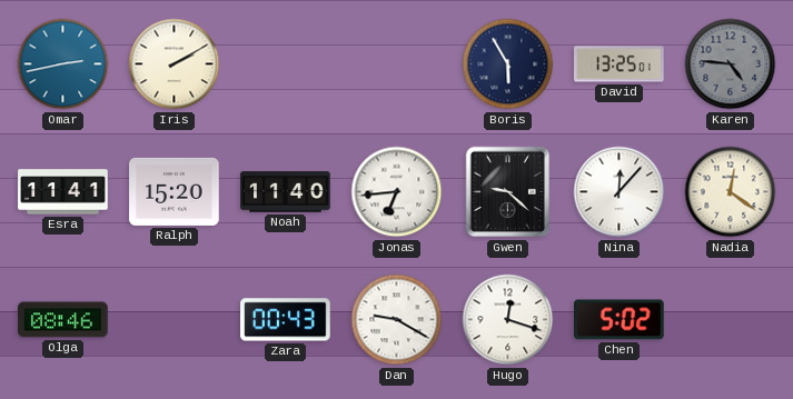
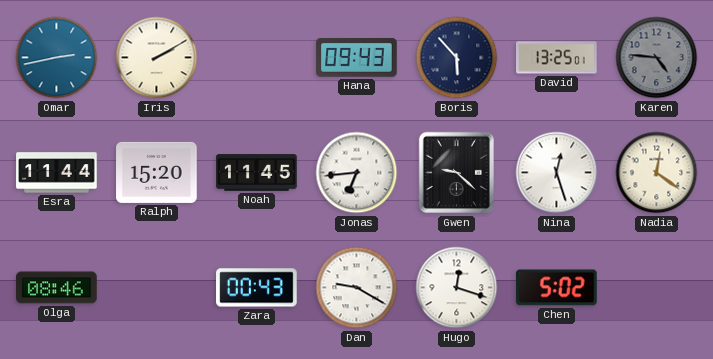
Hana: none -> 09:43
Boris: 5:55 -> 5:53
Esra: 11:41 -> 11:44
Noah: 11:40 -> 11:45
Nina: 12:07 -> 12:27
